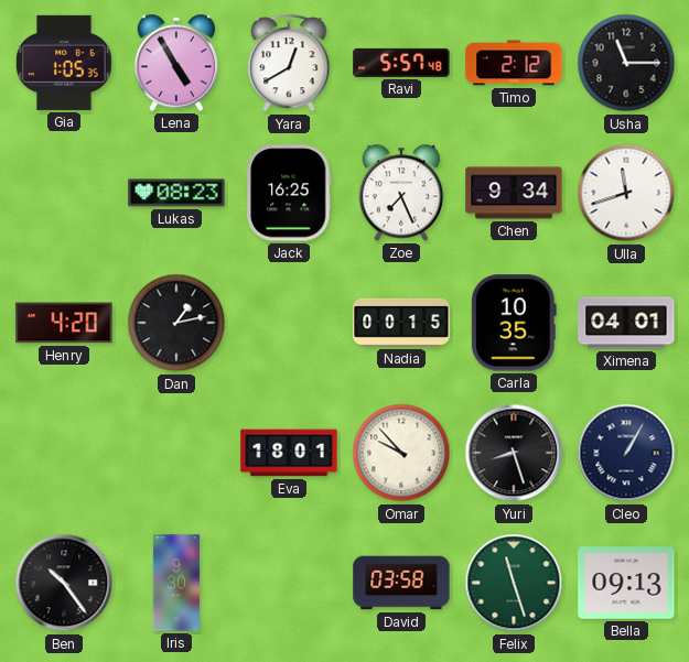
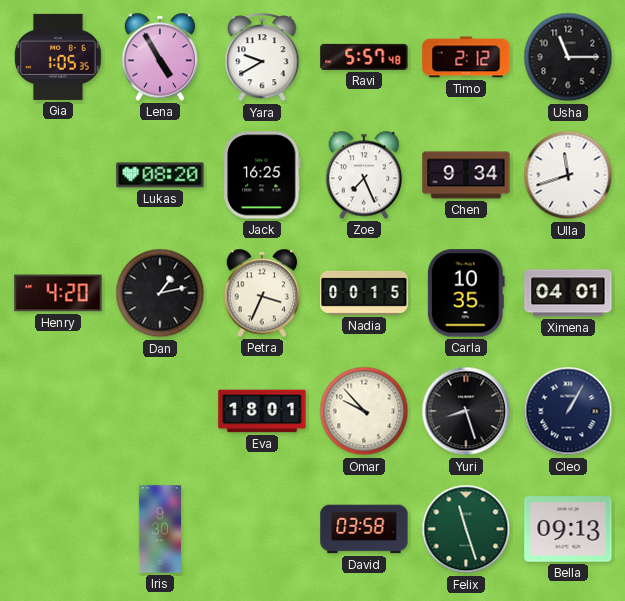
Yara: 12:40 -> 9:40
Lukas: 08:23 -> 08:20
Petra: none -> 3:34
Ben: 10:24 -> none
